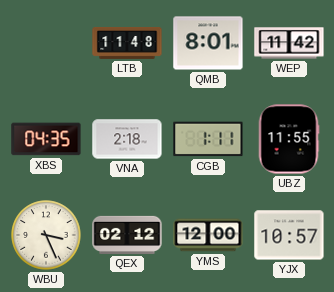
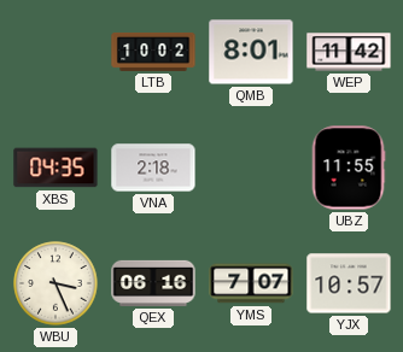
LTB: 11:48 -> 10:02
CGB: 1:11 -> none
QEX: 02:12 -> 06:16
YMS: 12:00 -> 7:07
